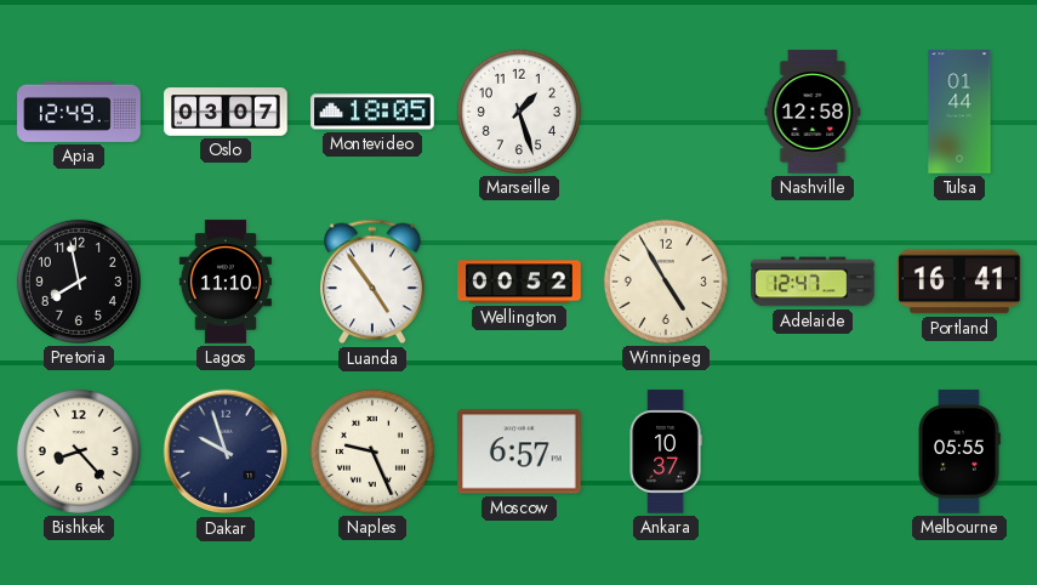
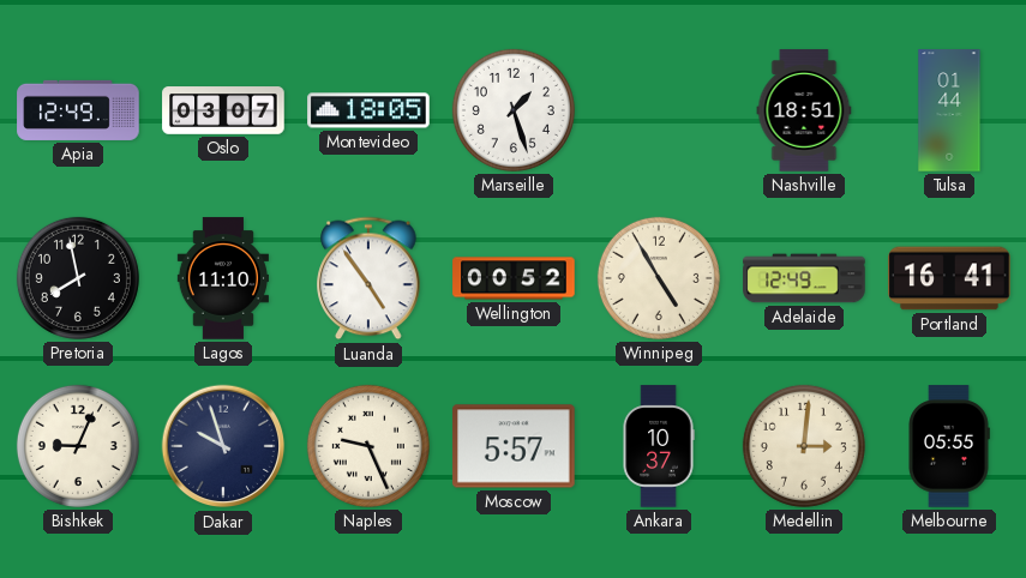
Nashville: 12:58 -> 18:51
Adelaide: 12:47 -> 12:49
Bishkek: 8:23 -> 9:04
Moscow: 6:57 -> 5:57
Medellin: none -> 3:01
